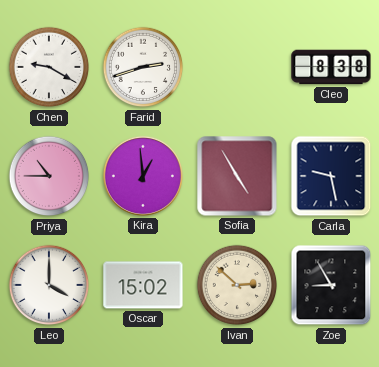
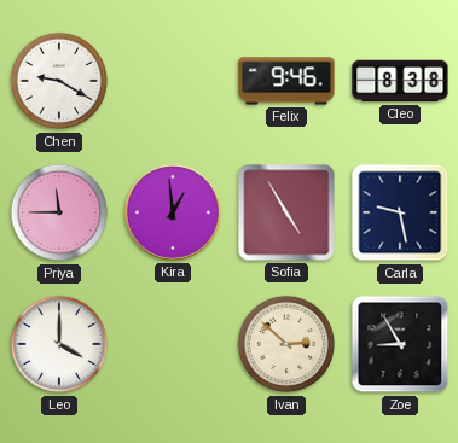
Farid: 2:42 -> none
Felix: none -> 9:46
Priya: 10:45 -> 11:45
Oscar: 15:02 -> none
